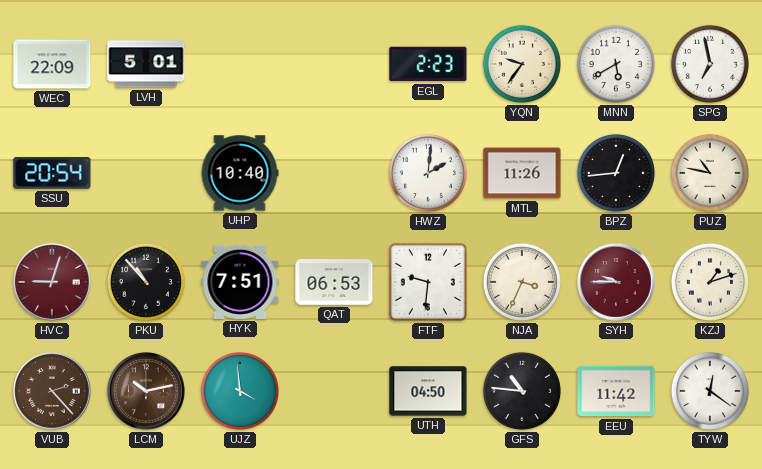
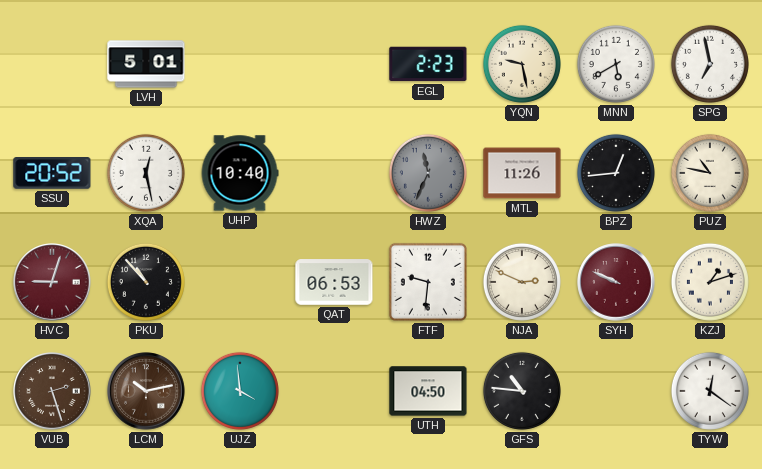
WEC: 22:09 -> none
YQN: 9:36 -> 9:28
SSU: 20:54 -> 20:52
XQA: none -> 12:28
HWZ: 2:01 -> 11:34
HWZ dial: white -> grey
HYK: 7:51 -> none
NJA: 3:34 -> 2:49
SYH: 9:45 -> 9:49
VUB: 2:23 -> 2:27
EEU: 11:42 -> none
